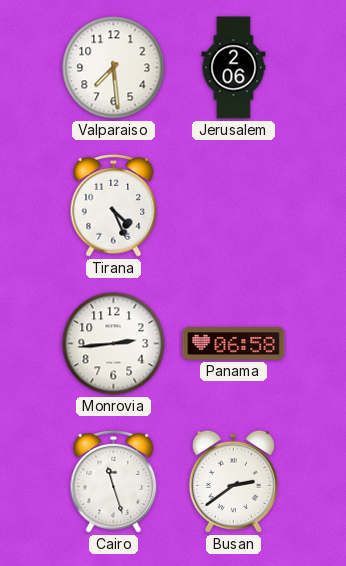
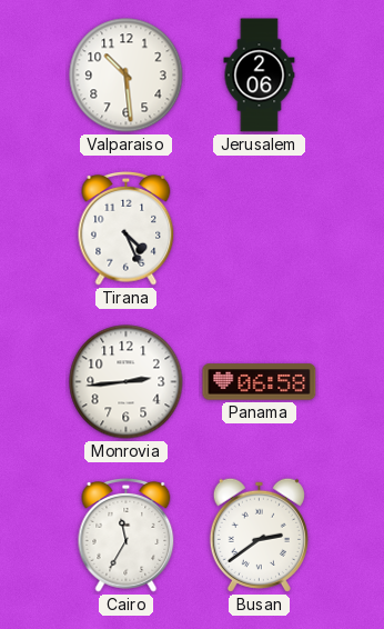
Valparaiso: 7:29 -> 10:29
Cairo: 11:27 -> 11:35
